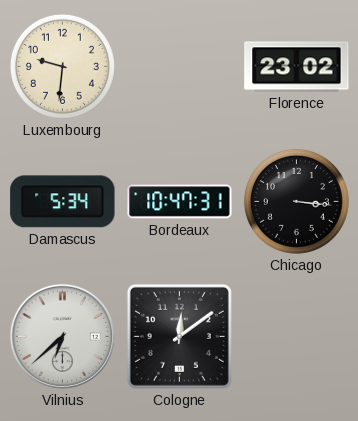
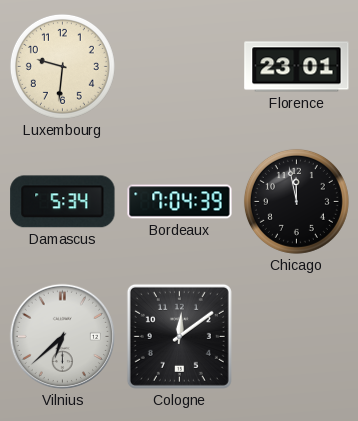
Florence: 23:02 -> 23:01
Bordeaux: 10:47 -> 7:04
Chicago: 3:16 -> 11:58
